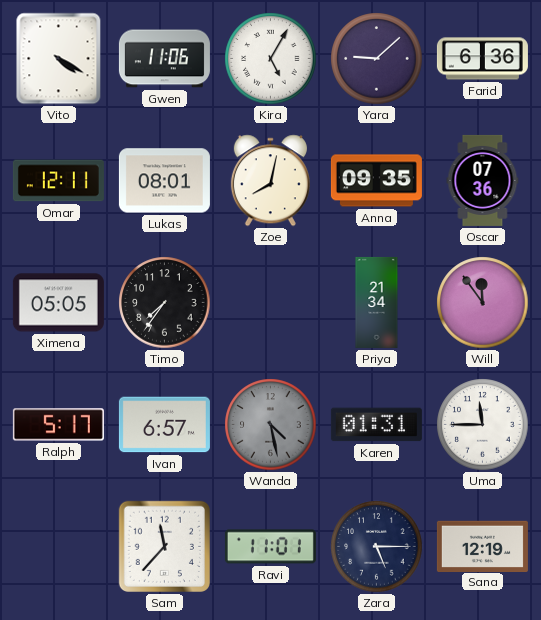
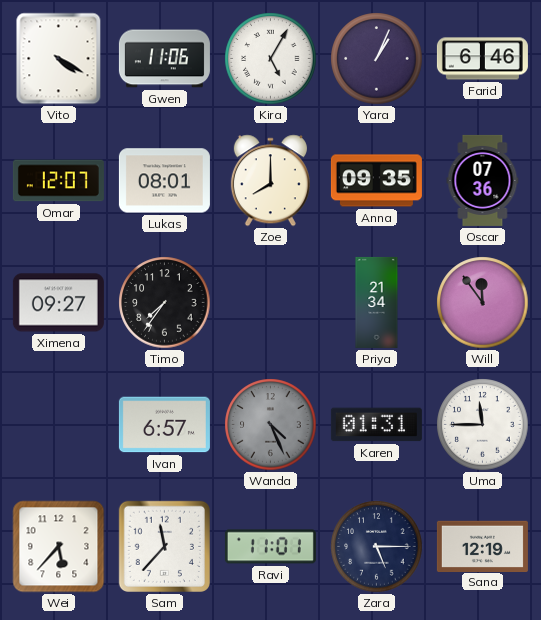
Yara: 9:08 -> 1:04
Farid: 6:36 -> 6:46
Omar: 12:11 -> 12:07
Zoe: 8:02 -> 8:00
Ximena: 05:05 -> 09:27
Ralph: 5:17 -> none
Wanda: 4:28 -> 4:26
Wei: none -> 5:37
